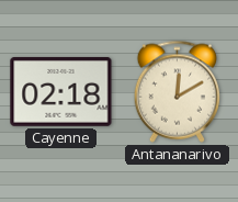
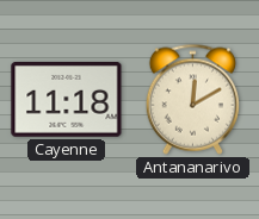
Cayenne: 02:18 -> 11:18
